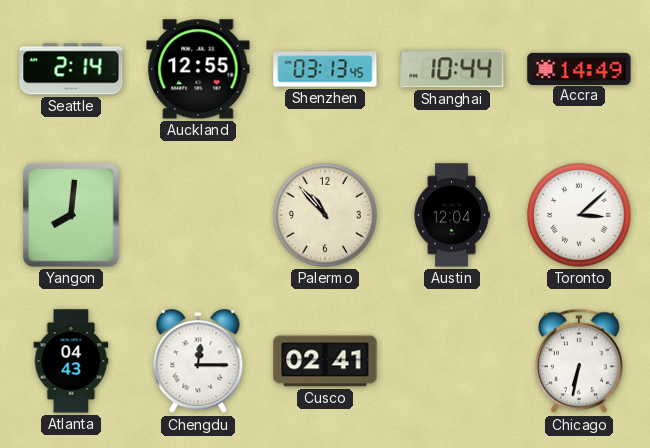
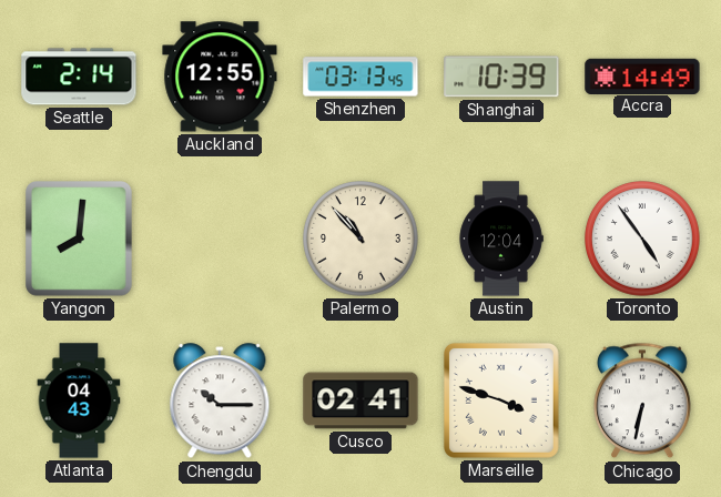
Shanghai: 10:44 -> 10:39
Toronto: 3:08 -> 4:54
Chengdu: 12:15 -> 10:15
Marseille: none -> 3:48
